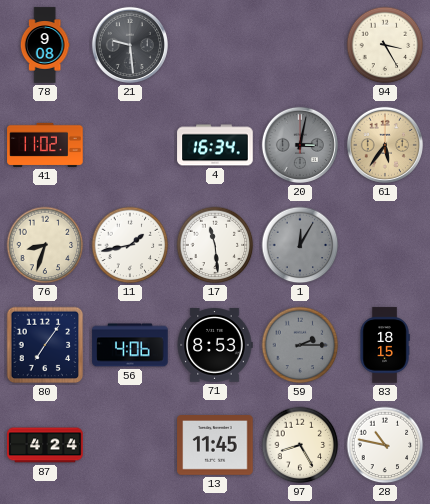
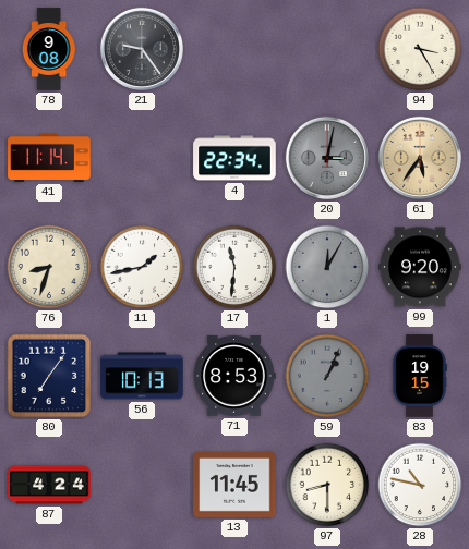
21: 9:29 -> 9:24
41: 11:02 -> 11:14
4: 16:34 -> 22:34
17: 11:29 -> 11:31
99: none -> 9:20
56: 4:06 -> 10:13
59: 2:15 -> 1:04
83: 18:15 -> 19:15
97: 8:25 -> 8:30
